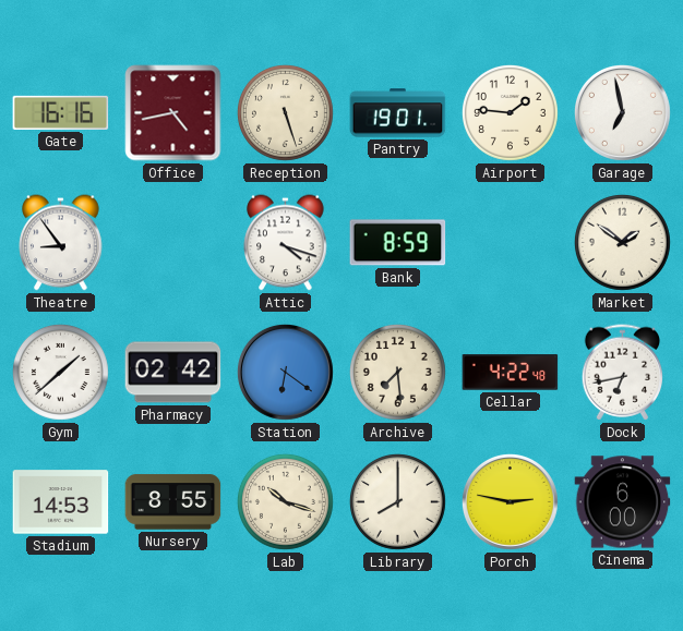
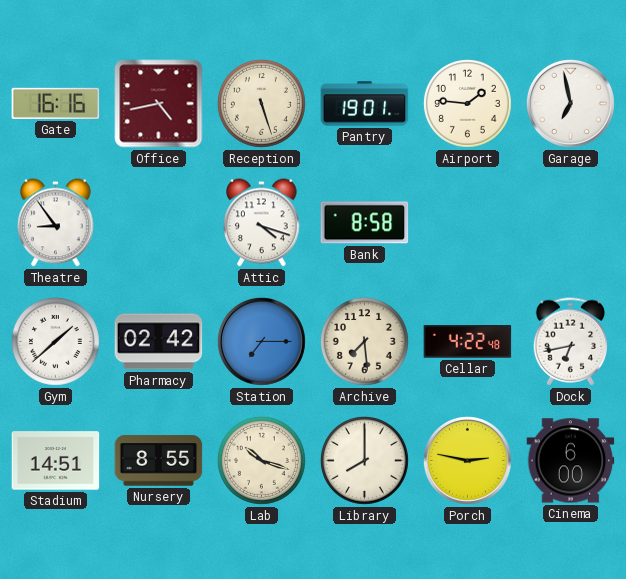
Bank: 8:59 -> 8:58
Market: 1:51 -> none
Station: 6:21 -> 7:15
Stadium: 14:53 -> 14:51
